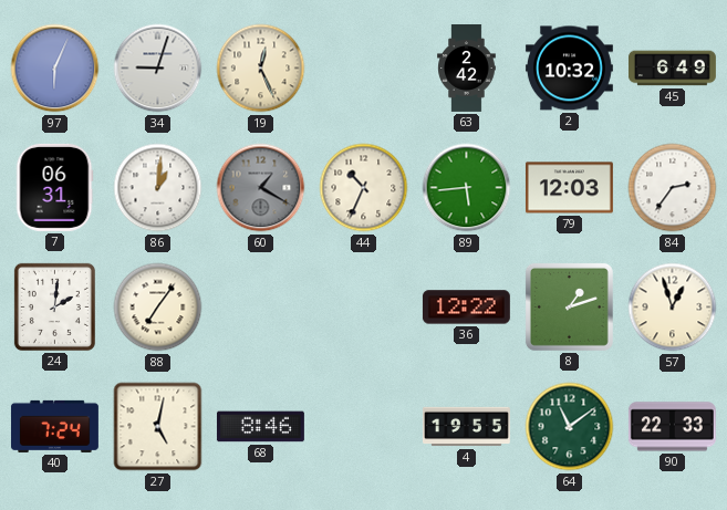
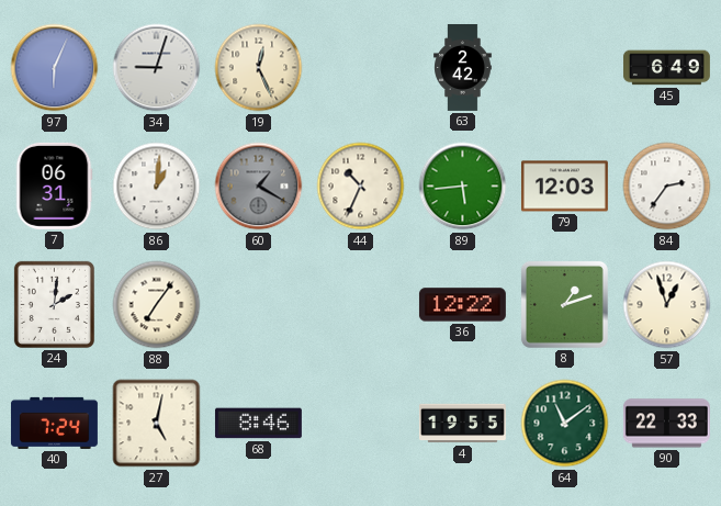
2: 10:32 -> none
